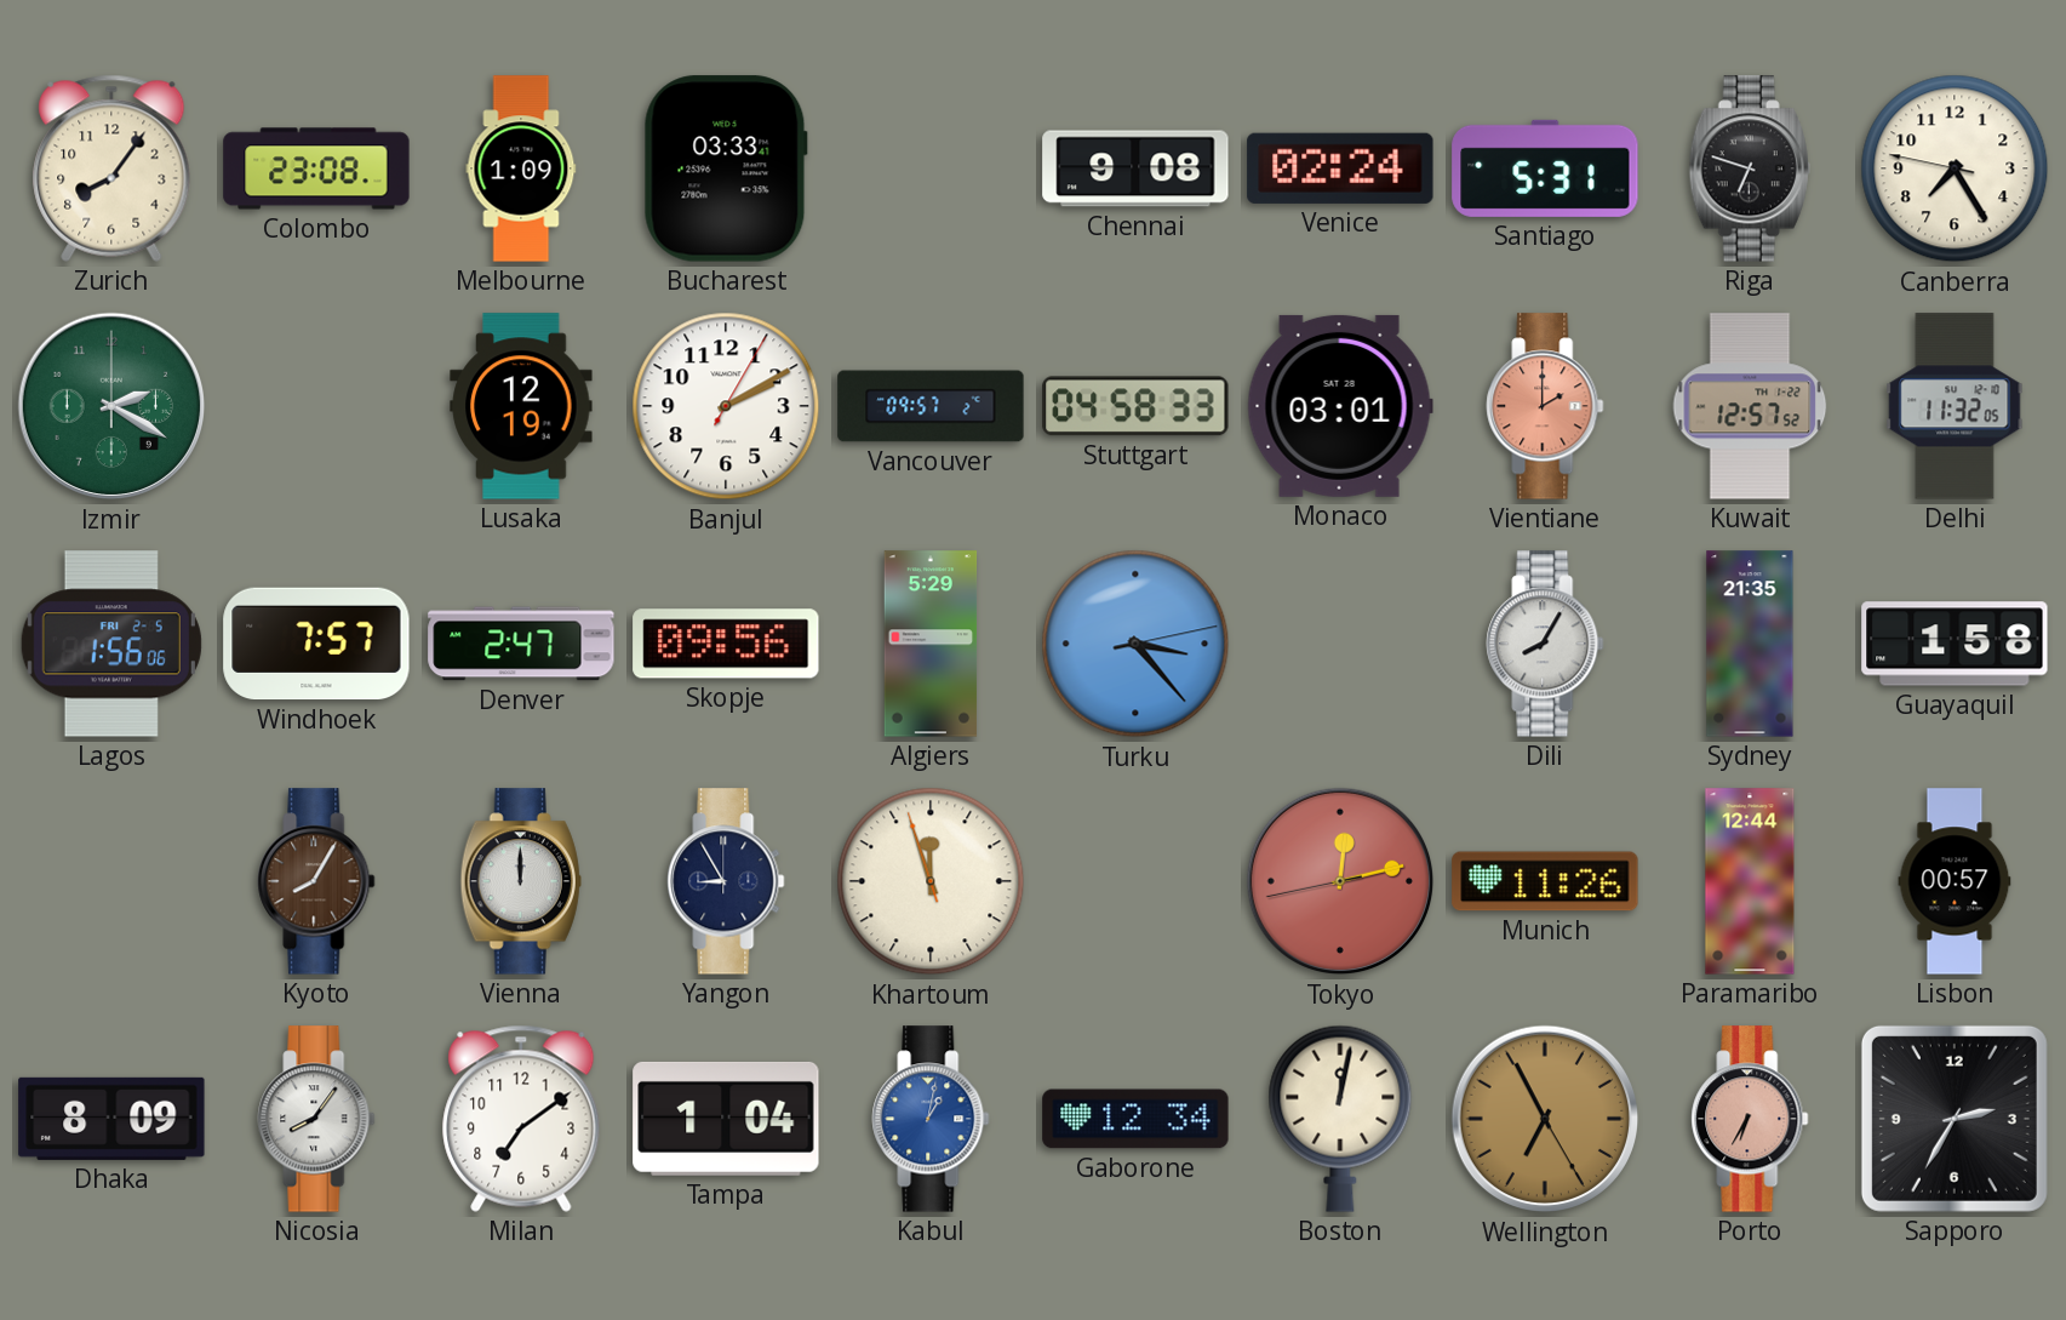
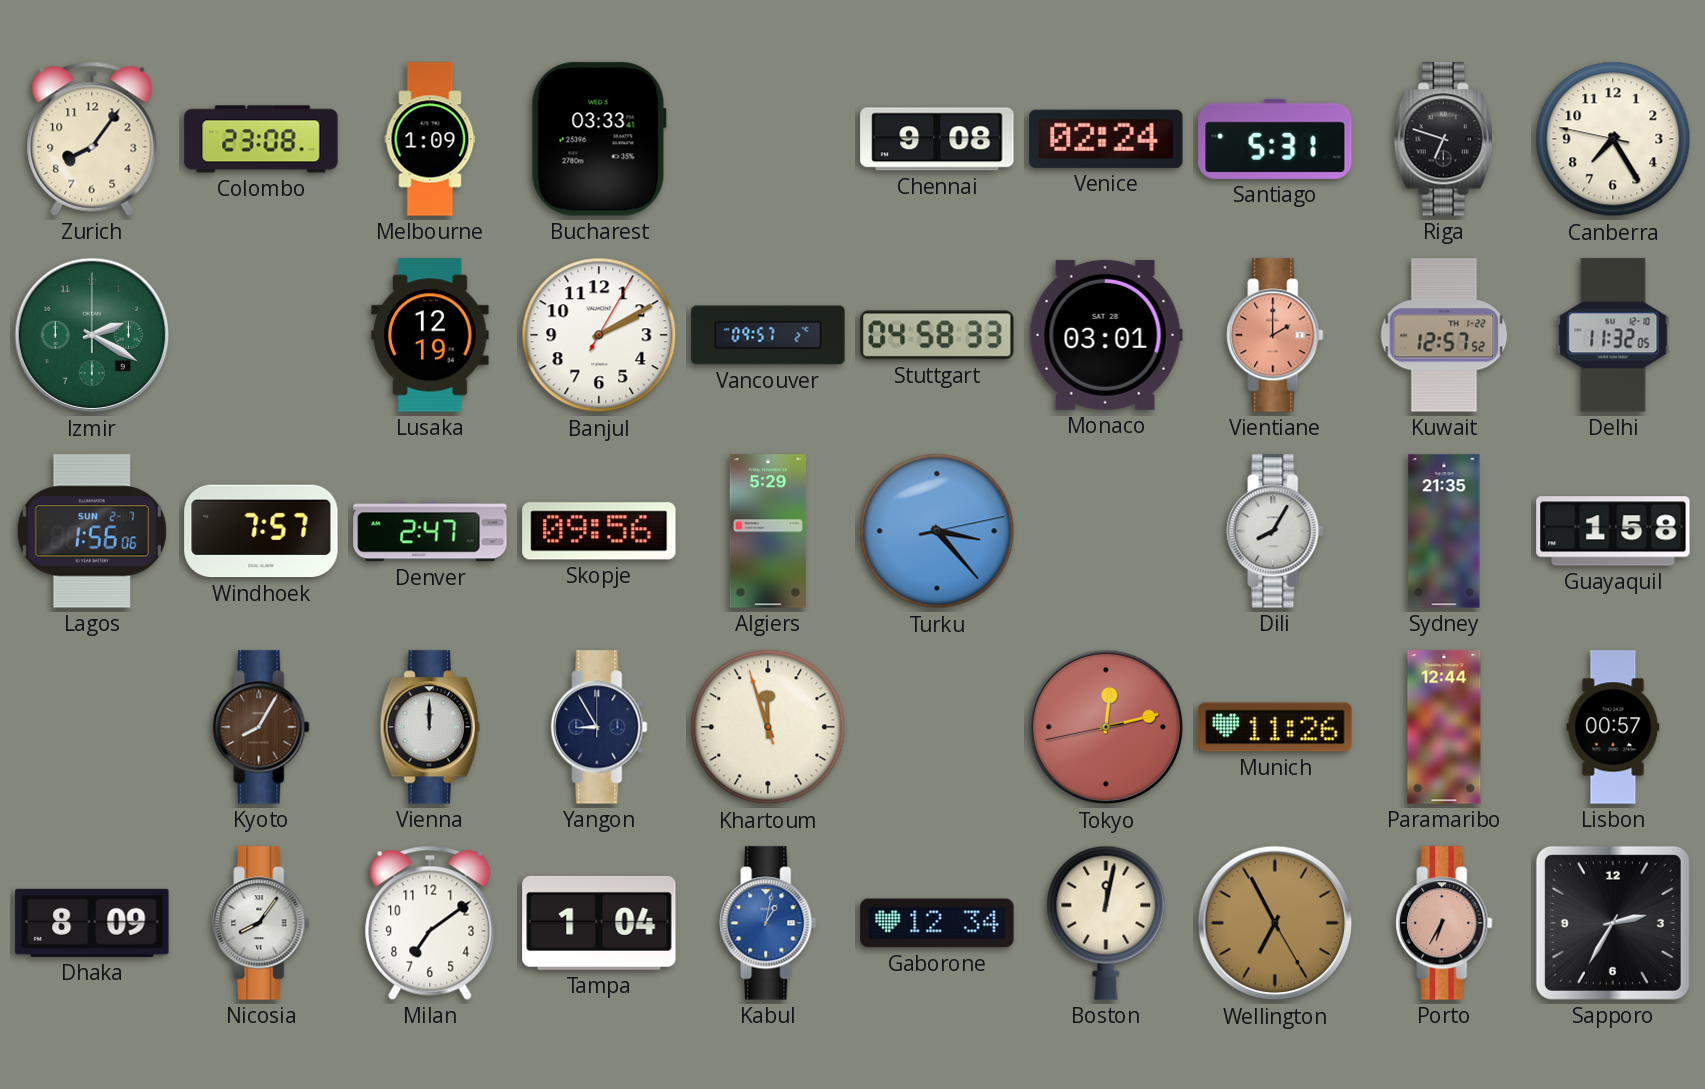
Lagos date: FRI 2-5 -> SUN 2-7
